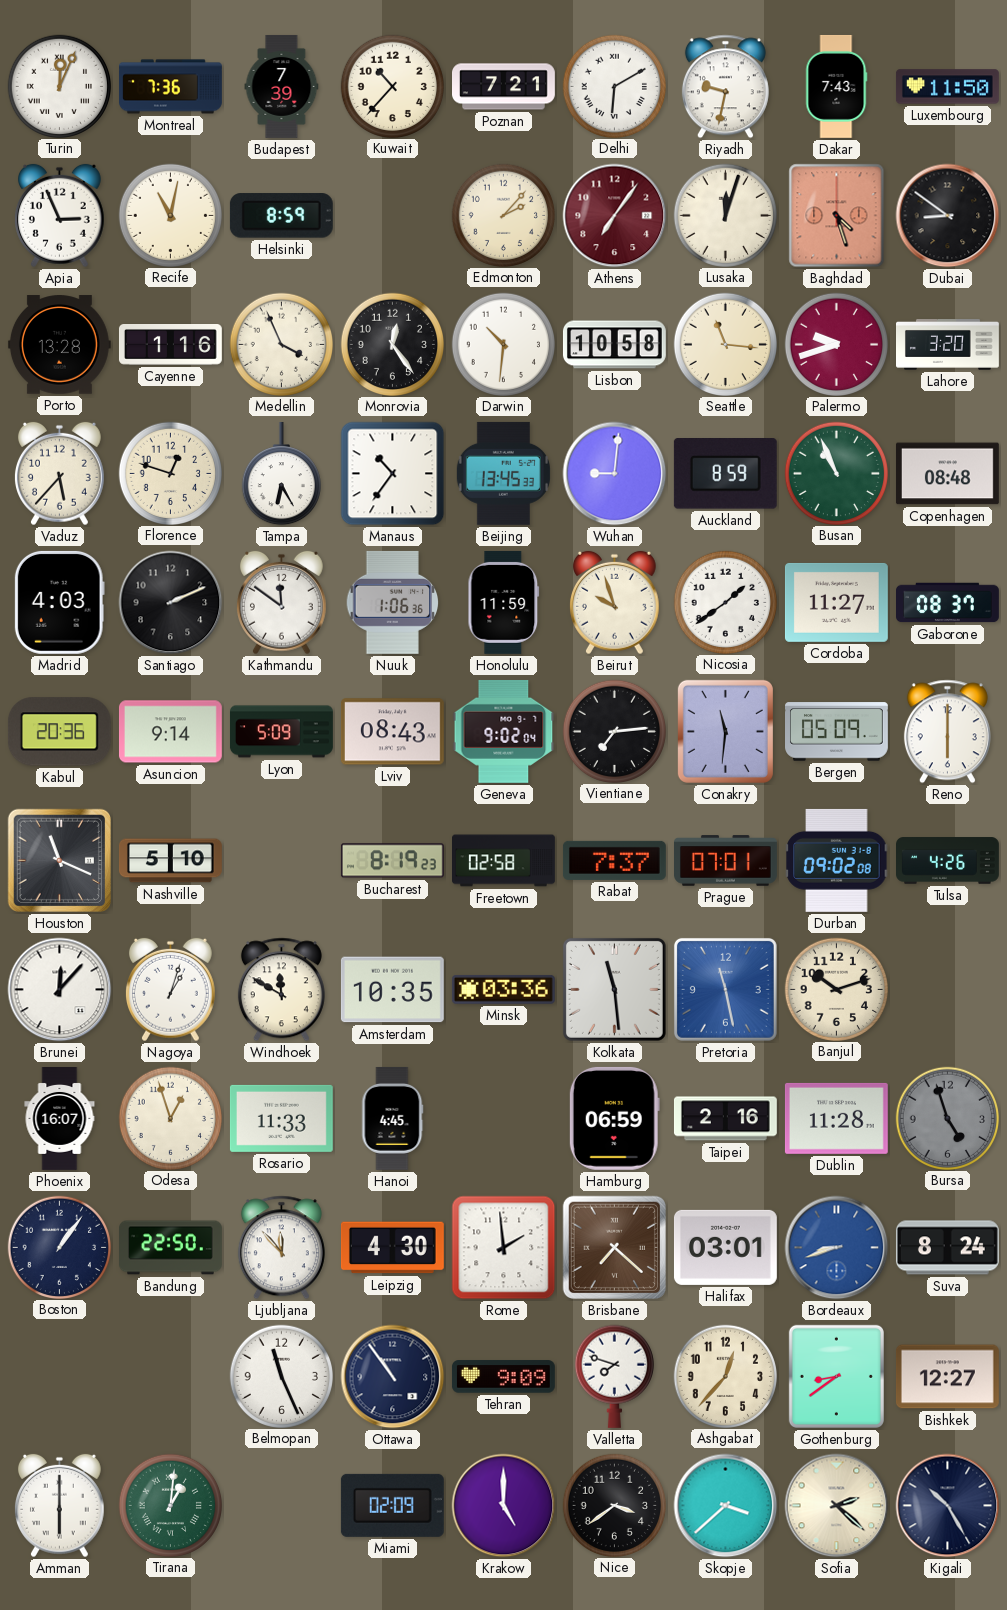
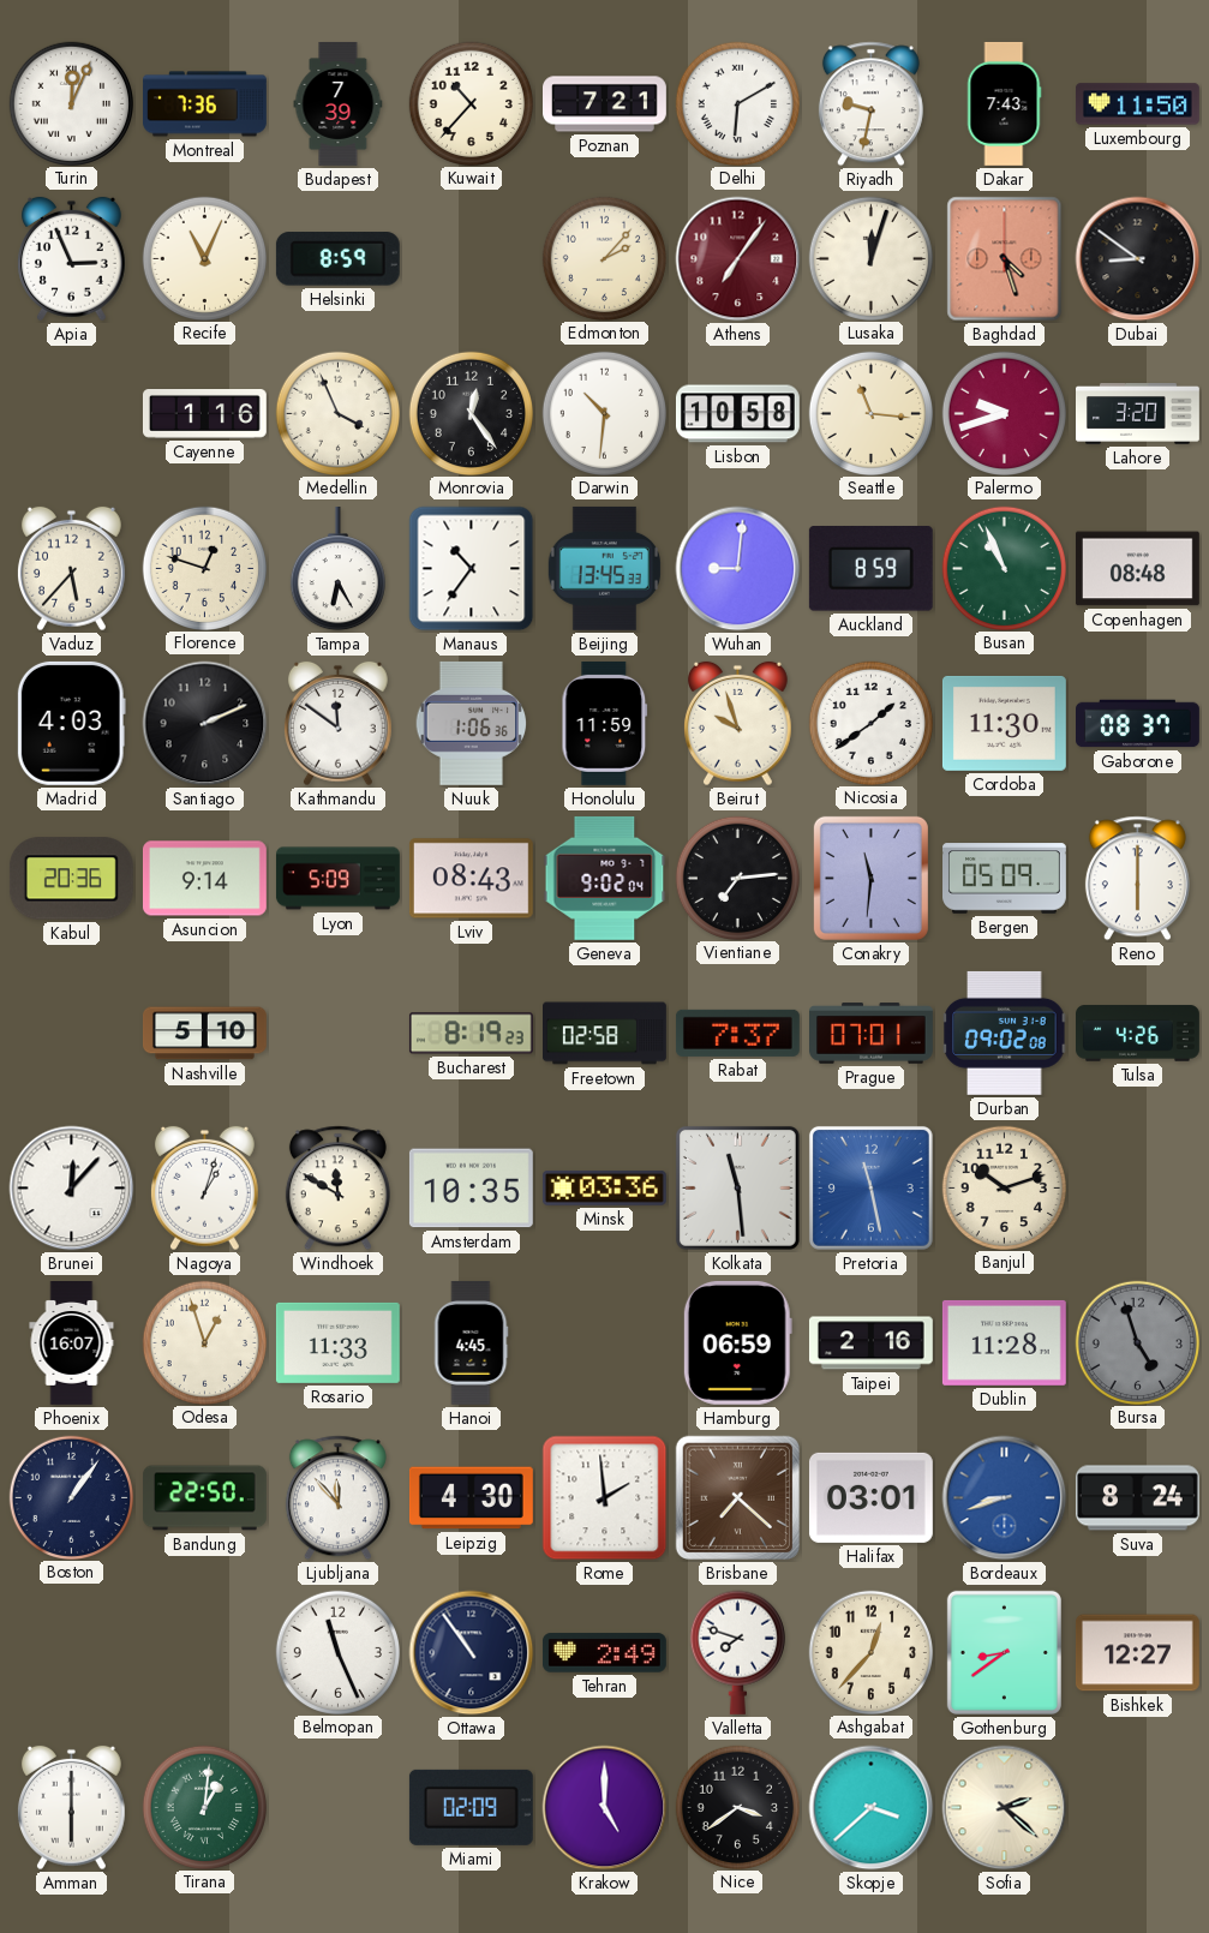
Recife: 11:02 -> 11:04
Porto: 13:28 -> none
Cordoba: 11:27 -> 11:30
Houston: 11:19 -> none
Tehran: 9:09 -> 2:49
Kigali: 10:25 -> none
